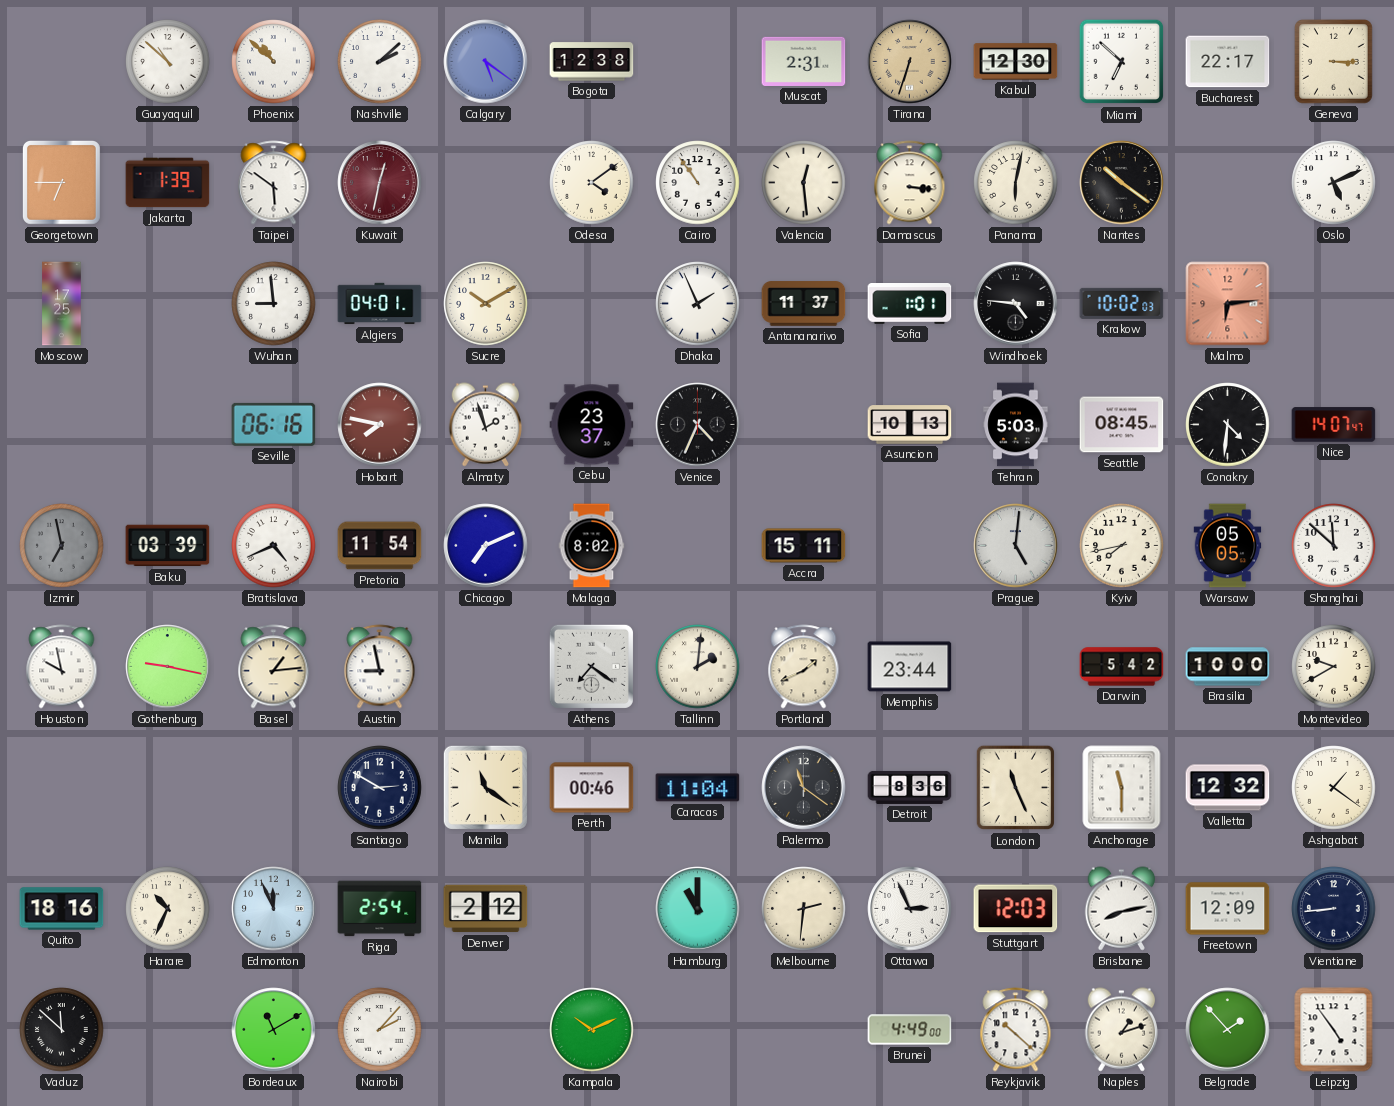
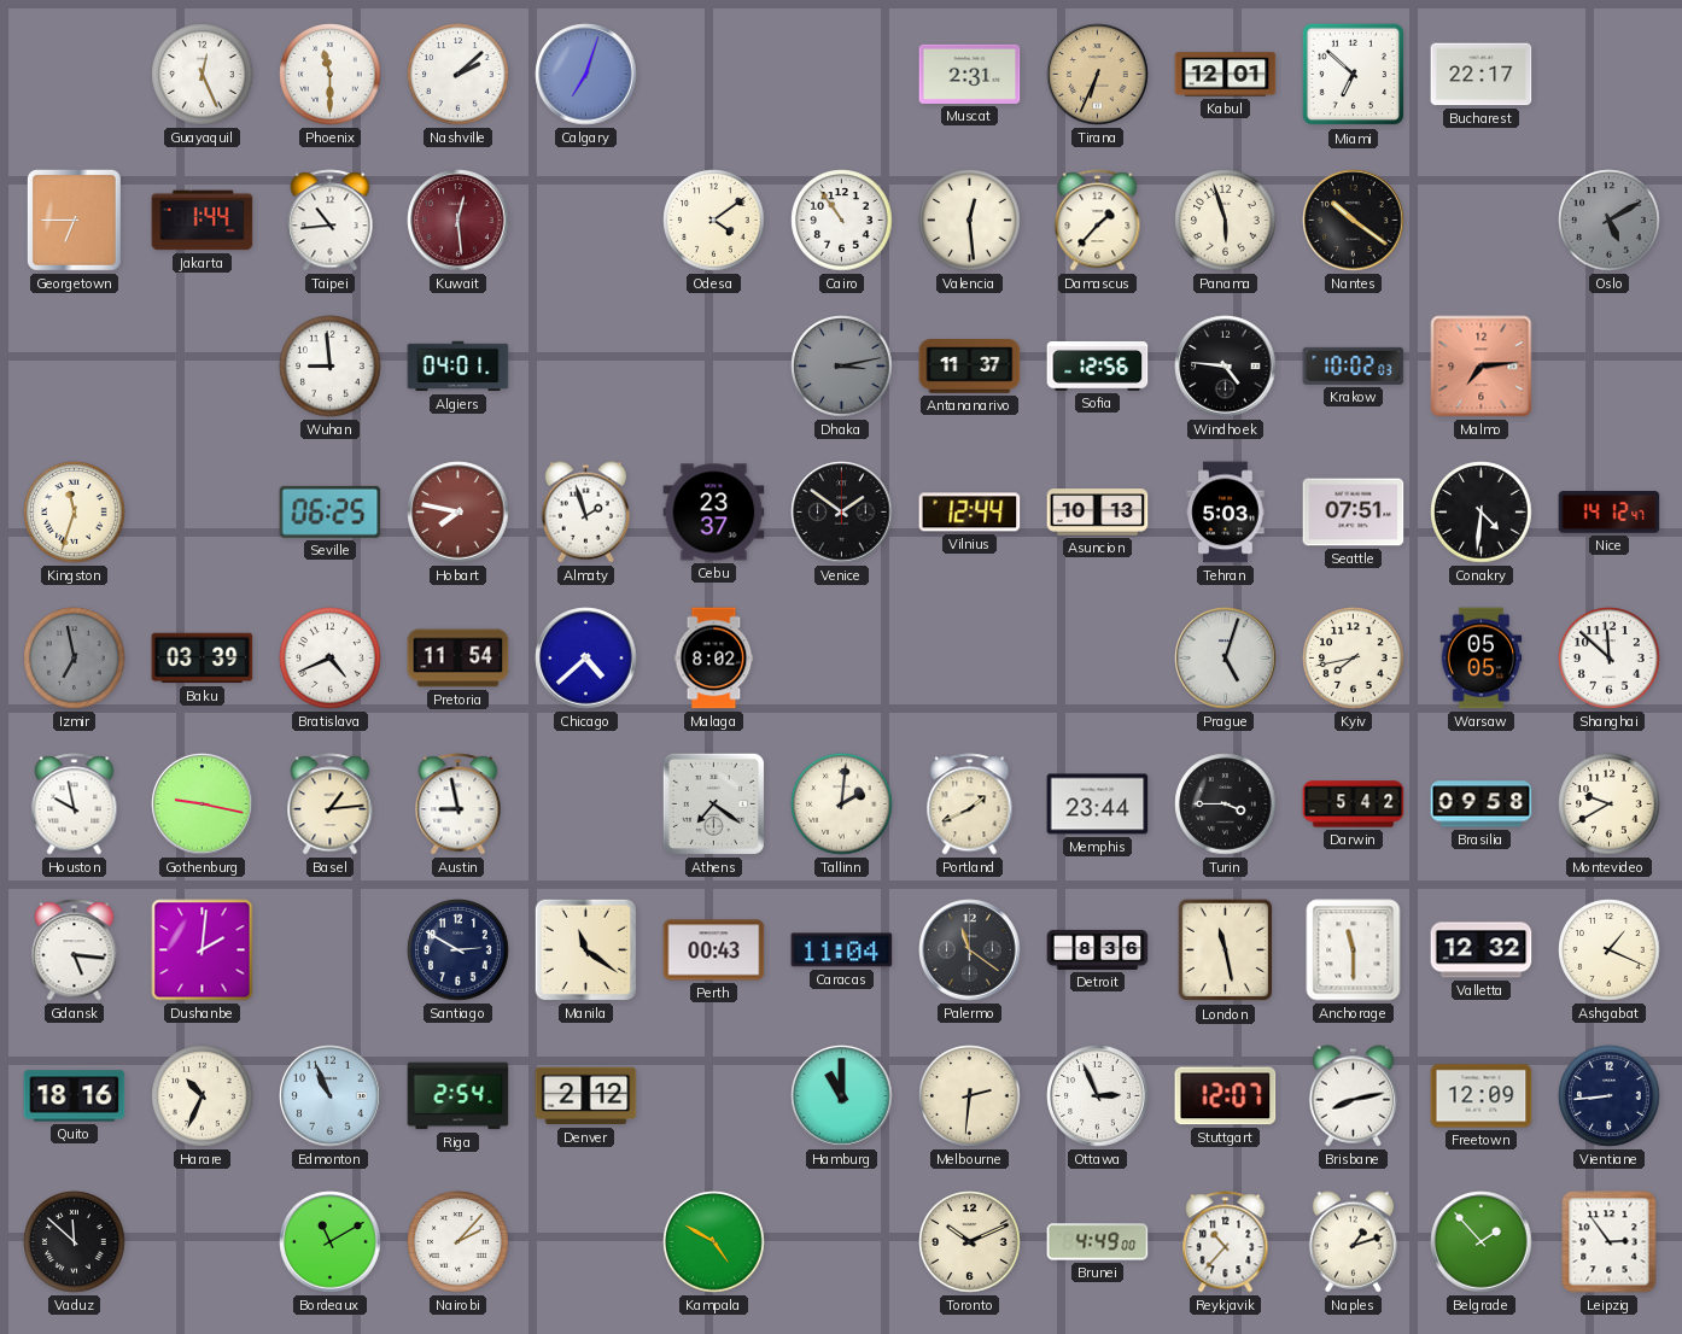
Guayaquil: 10:52 -> 12:26
Phoenix: 10:52 -> 11:30
Calgary: 5:21 -> 7:03
Bogota: 12:38 -> none
Tirana: 6:33 -> 6:34
Kabul: 12:30 -> 12:01
Geneva: 3:15 -> none
Jakarta: 1:39 -> 1:44
Taipei: 5:51 -> 10:44
Kuwait: 12:32 -> 12:29
Damascus: 3:16 -> 1:37
Panama: 6:02 -> 5:57
Oslo: 5:11 -> 5:10
Oslo dial: white -> grey
Moscow: 17:25 -> none
Sucre: 10:10 -> none
Dhaka: 1:56 -> 3:13
Dhaka dial: white -> grey
Sofia: 1:01 -> 12:56
Malmo: 6:14 -> 7:14
Kingston: none -> 11:33
Seville: 06:16 -> 06:25
Venice: 4:34 -> 1:51
Vilnius: none -> 12:44
Seattle: 08:45 -> 07:51
Nice: 14:07 -> 14:12
Chicago: 7:11 -> 4:38
Accra: 15:11 -> none
Prague: 5:01 -> 5:03
Turin: none -> 3:45
Brasilia: 10:00 -> 09:58
Gdansk: none -> 5:16
Dushanbe: none -> 2:01
Perth: 00:46 -> 00:43
London: 11:26 -> 11:28
Ashgabat: 1:21 -> 1:19
Edmonton: 11:56 -> 10:56
Stuttgart: 12:03 -> 12:07
Kampala: 10:11 -> 4:50
Toronto: none -> 10:11
Reykjavik: 10:22 -> 10:37
Leipzig: 4:54 -> 2:54
